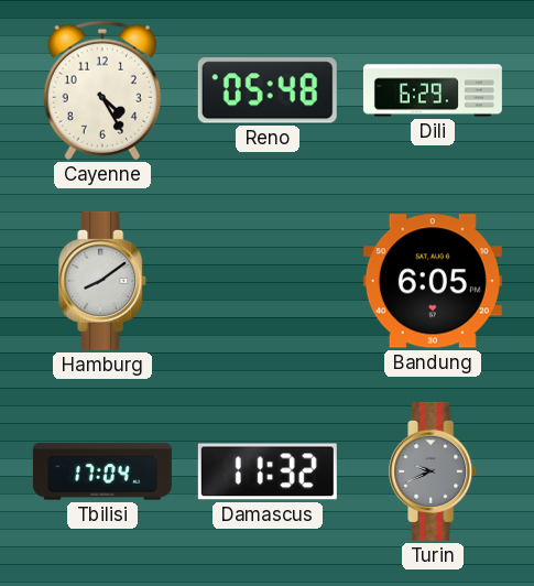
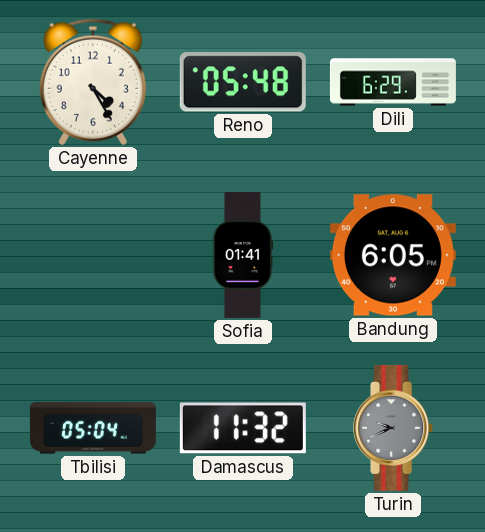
Hamburg: 8:09 -> none
Sofia: none -> 01:41
Tbilisi: 17:04 -> 05:04
